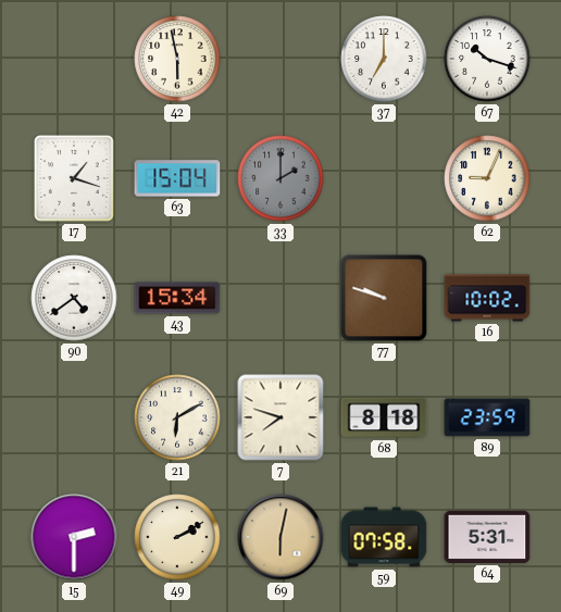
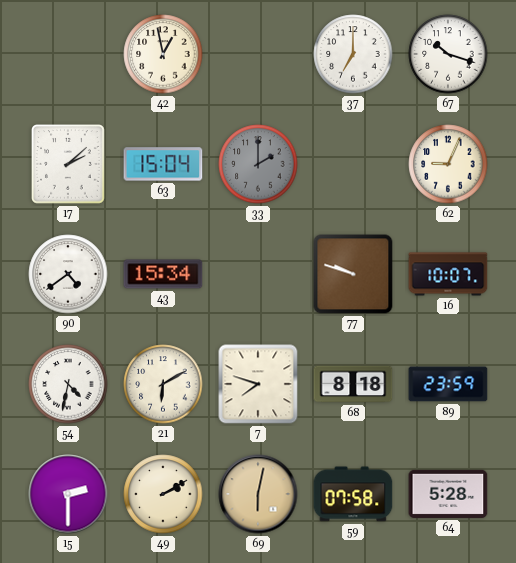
42: 5:58 -> 12:58
17: 1:18 -> 2:08
16: 10:02 -> 10:07
54: none -> 4:32
64: 5:31 -> 5:28
